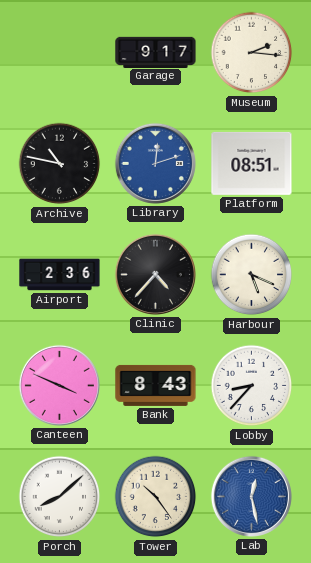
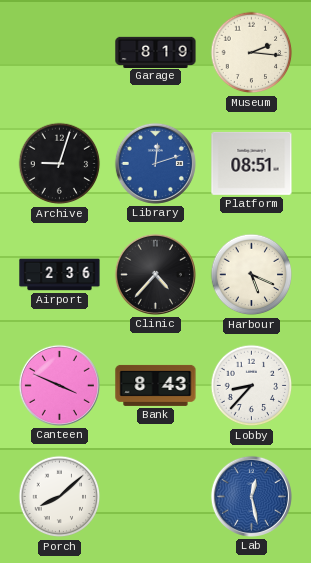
Garage: 9:17 -> 8:19
Archive: 10:47 -> 9:03
Tower: 10:24 -> none
